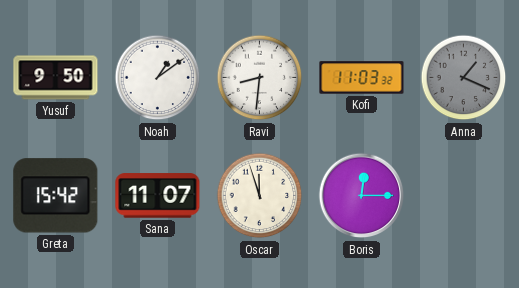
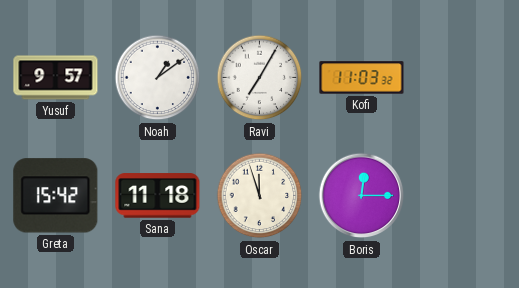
Yusuf: 9:50 -> 9:57
Ravi: 8:31 -> 7:05
Anna: 1:19 -> none
Sana: 11:07 -> 11:18
